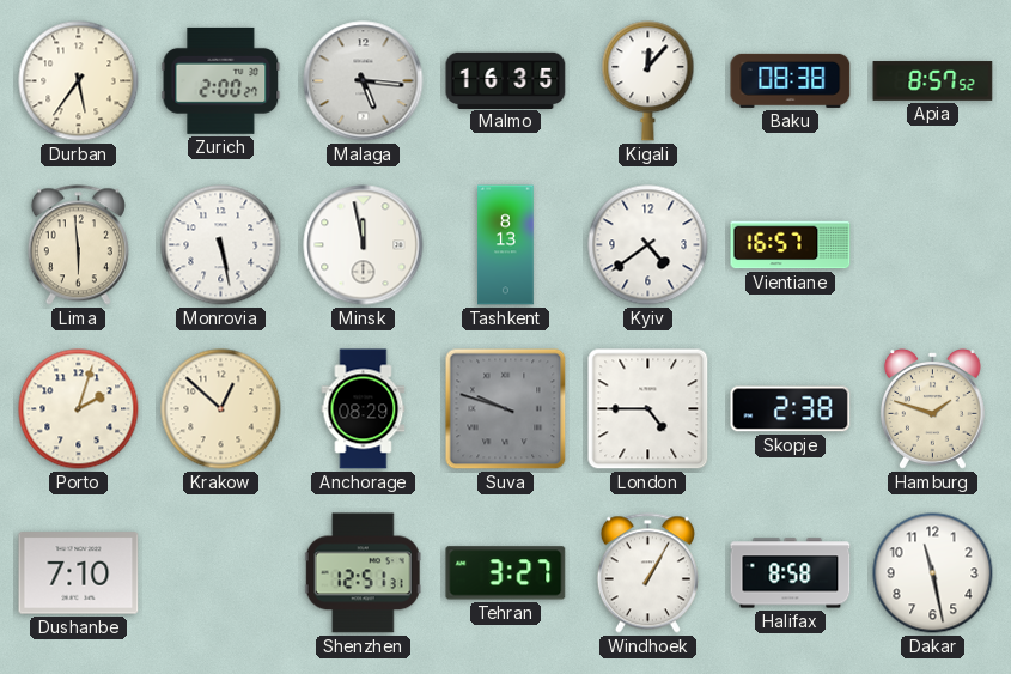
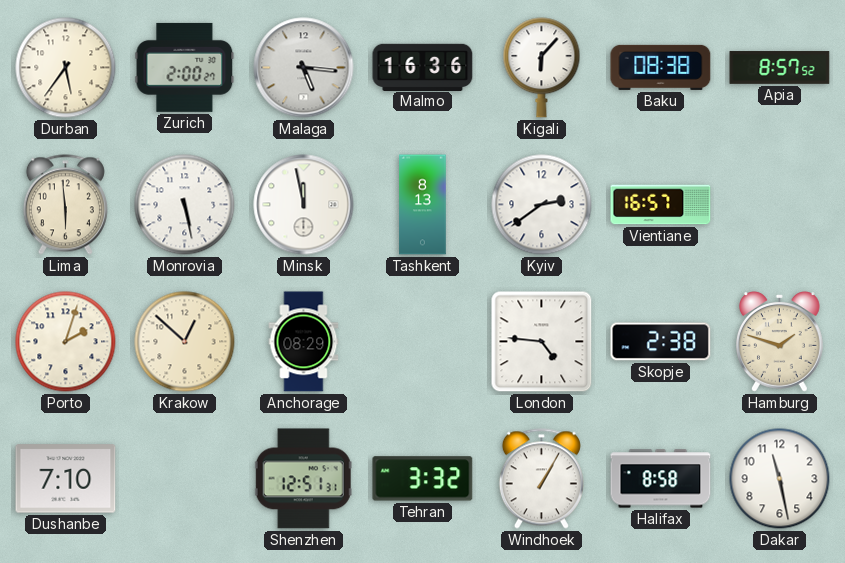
Malmo: 16:35 -> 16:36
Kigali: 12:07 -> 6:07
Kyiv: 4:39 -> 2:39
Suva: 9:48 -> none
London: 4:45 -> 4:46
Tehran: 3:27 -> 3:32
